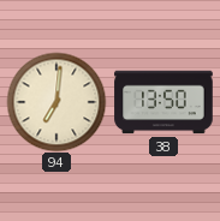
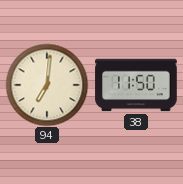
38: 13:50 -> 11:50
